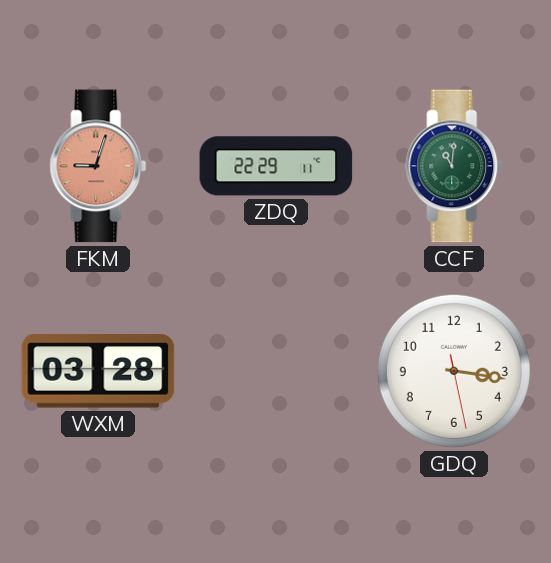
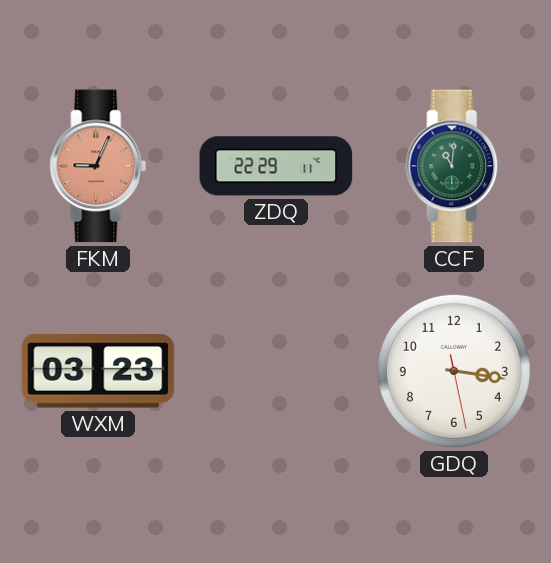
FKM: 9:03 -> 9:04
WXM: 03:28 -> 03:23
